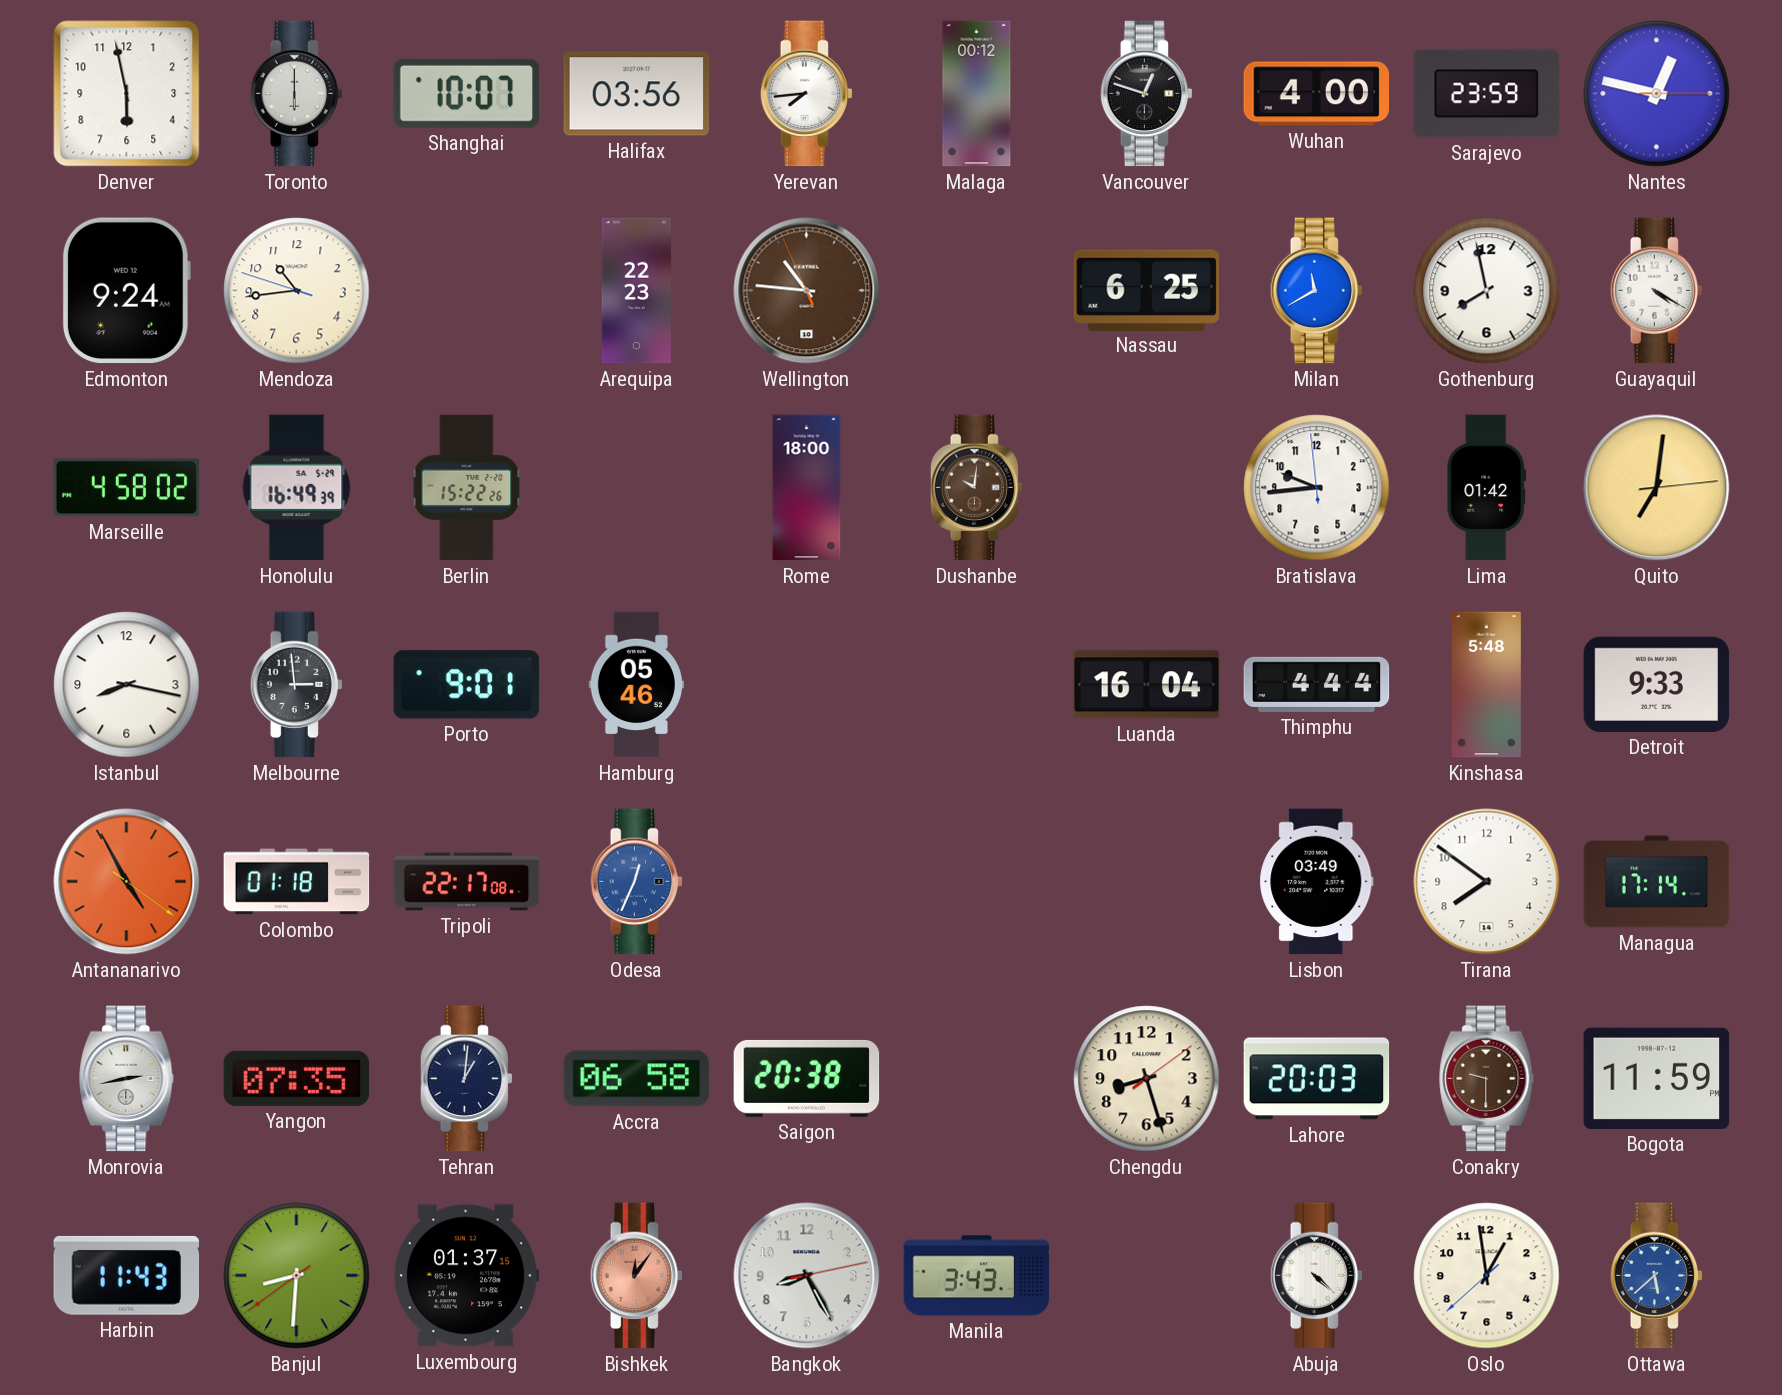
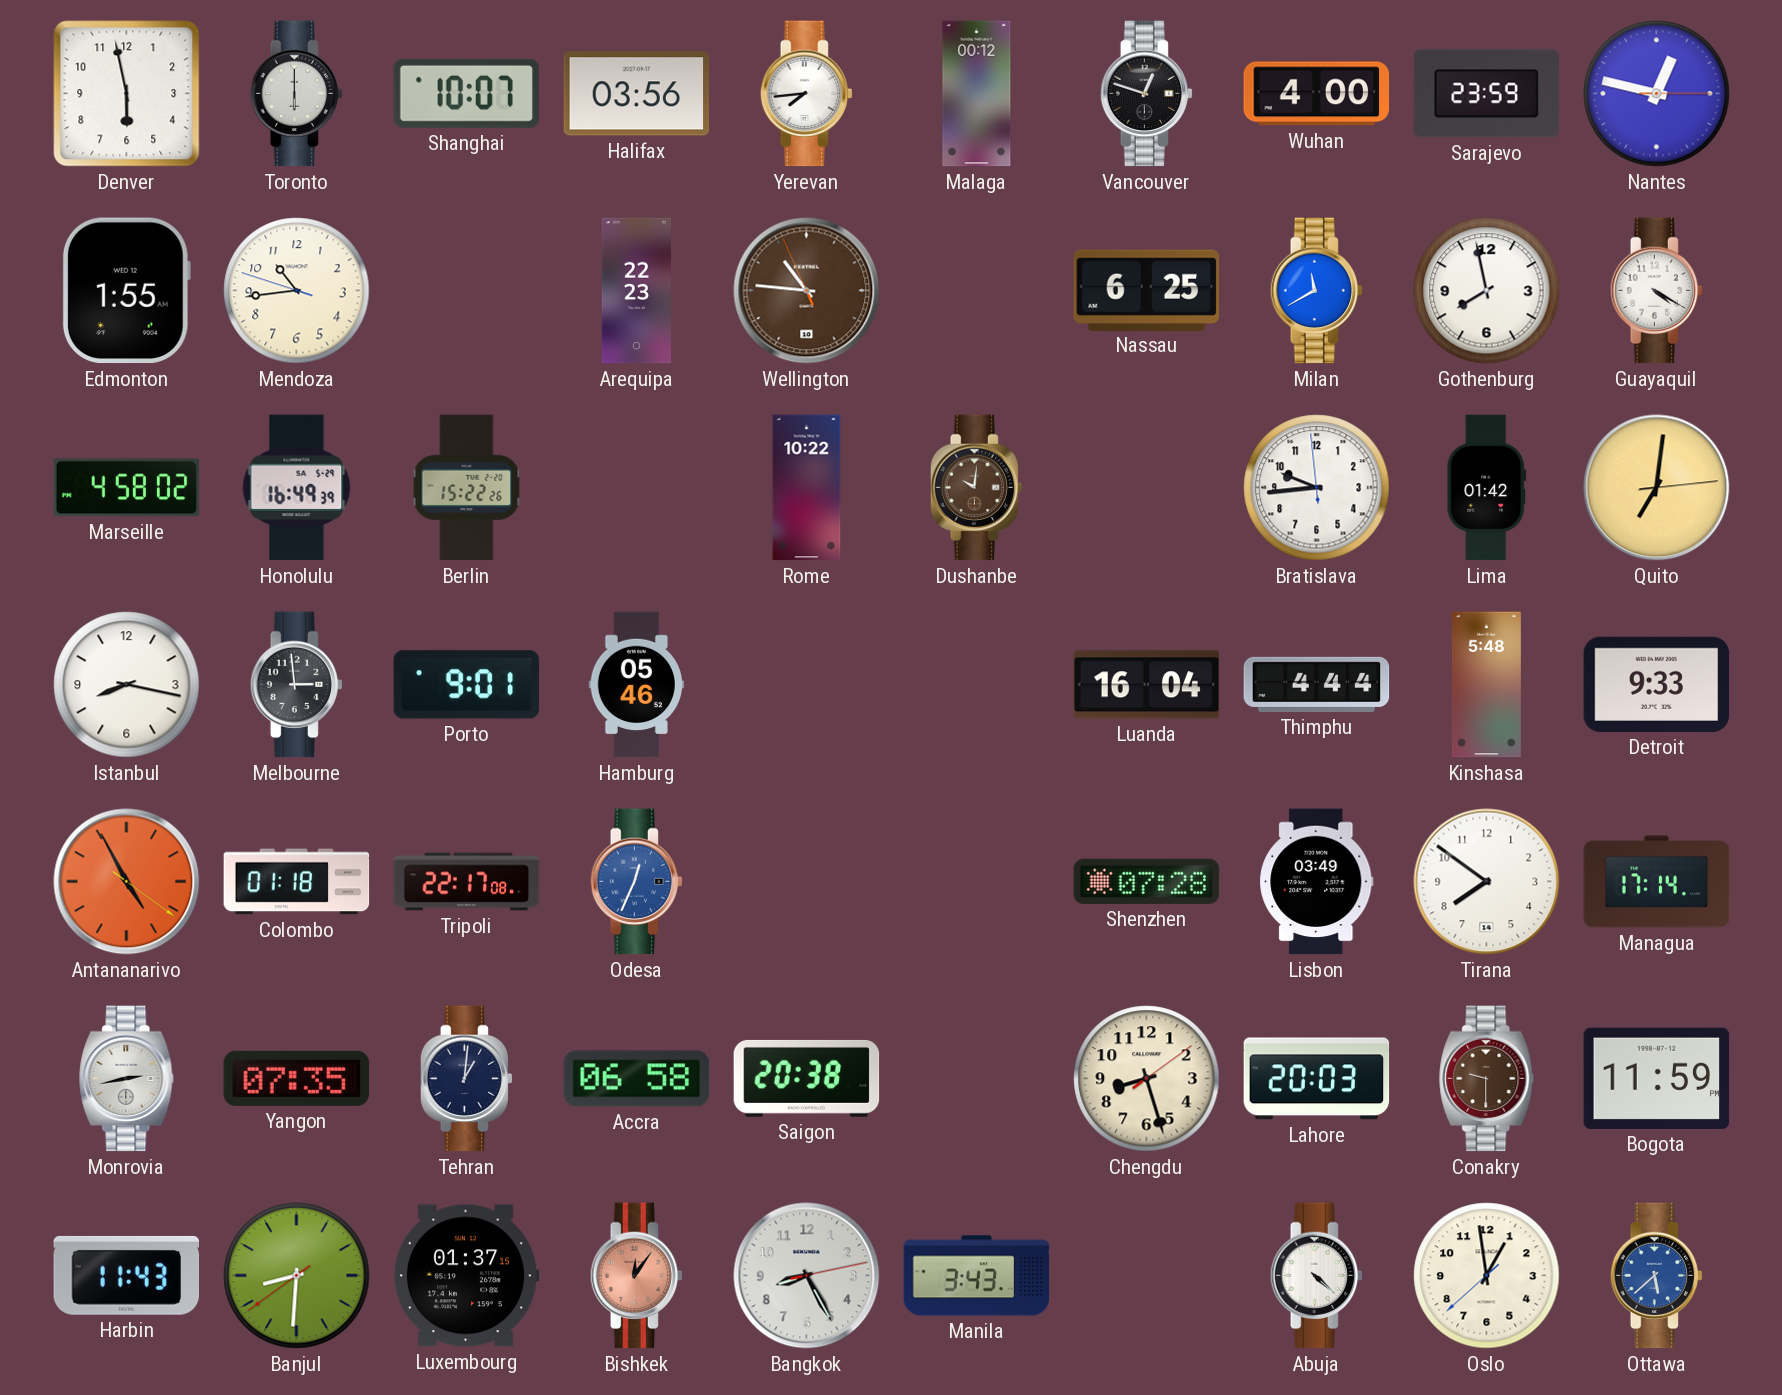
Edmonton: 9:24 -> 1:55
Rome: 18:00 -> 10:22
Shenzhen: none -> 07:28
